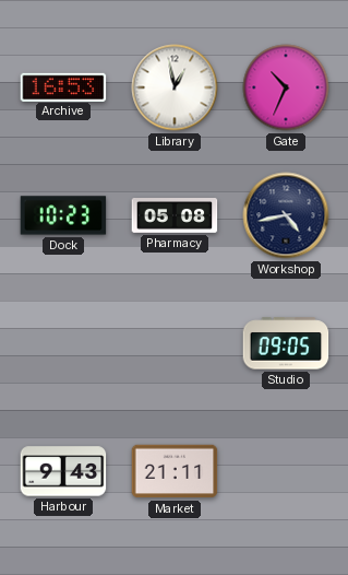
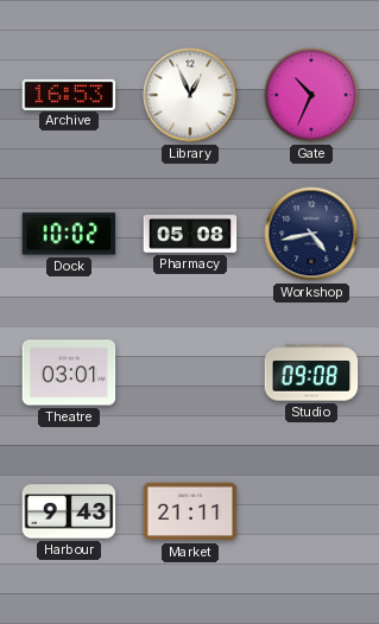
Library: 12:58 -> 12:56
Dock: 10:23 -> 10:02
Theatre: none -> 03:01
Studio: 09:05 -> 09:08
